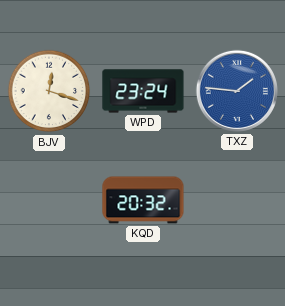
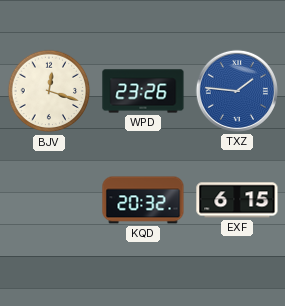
WPD: 23:24 -> 23:26
EXF: none -> 6:15
